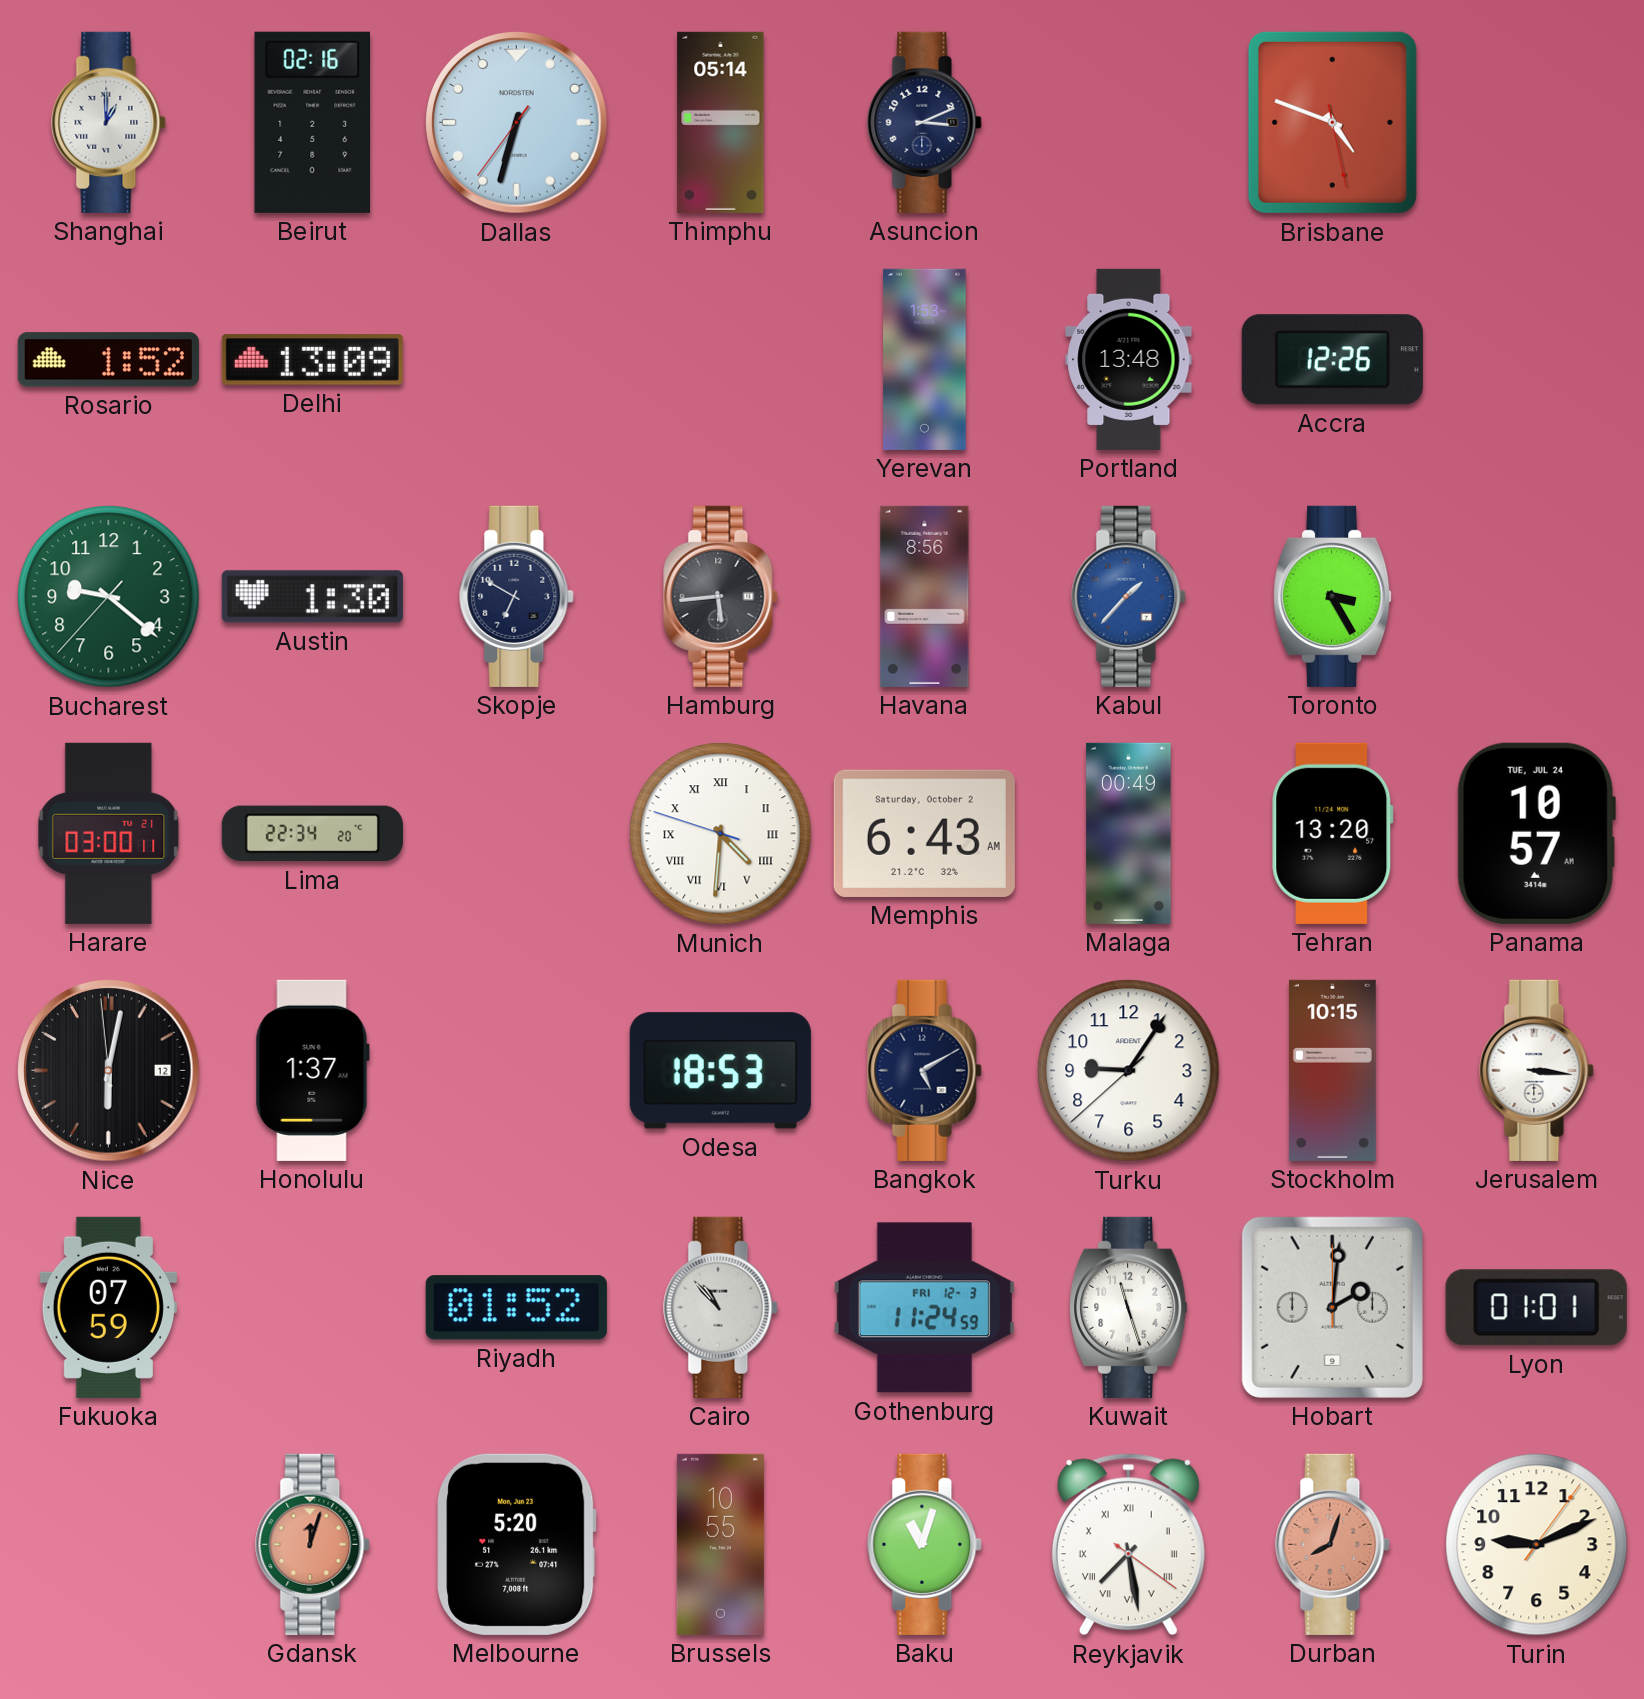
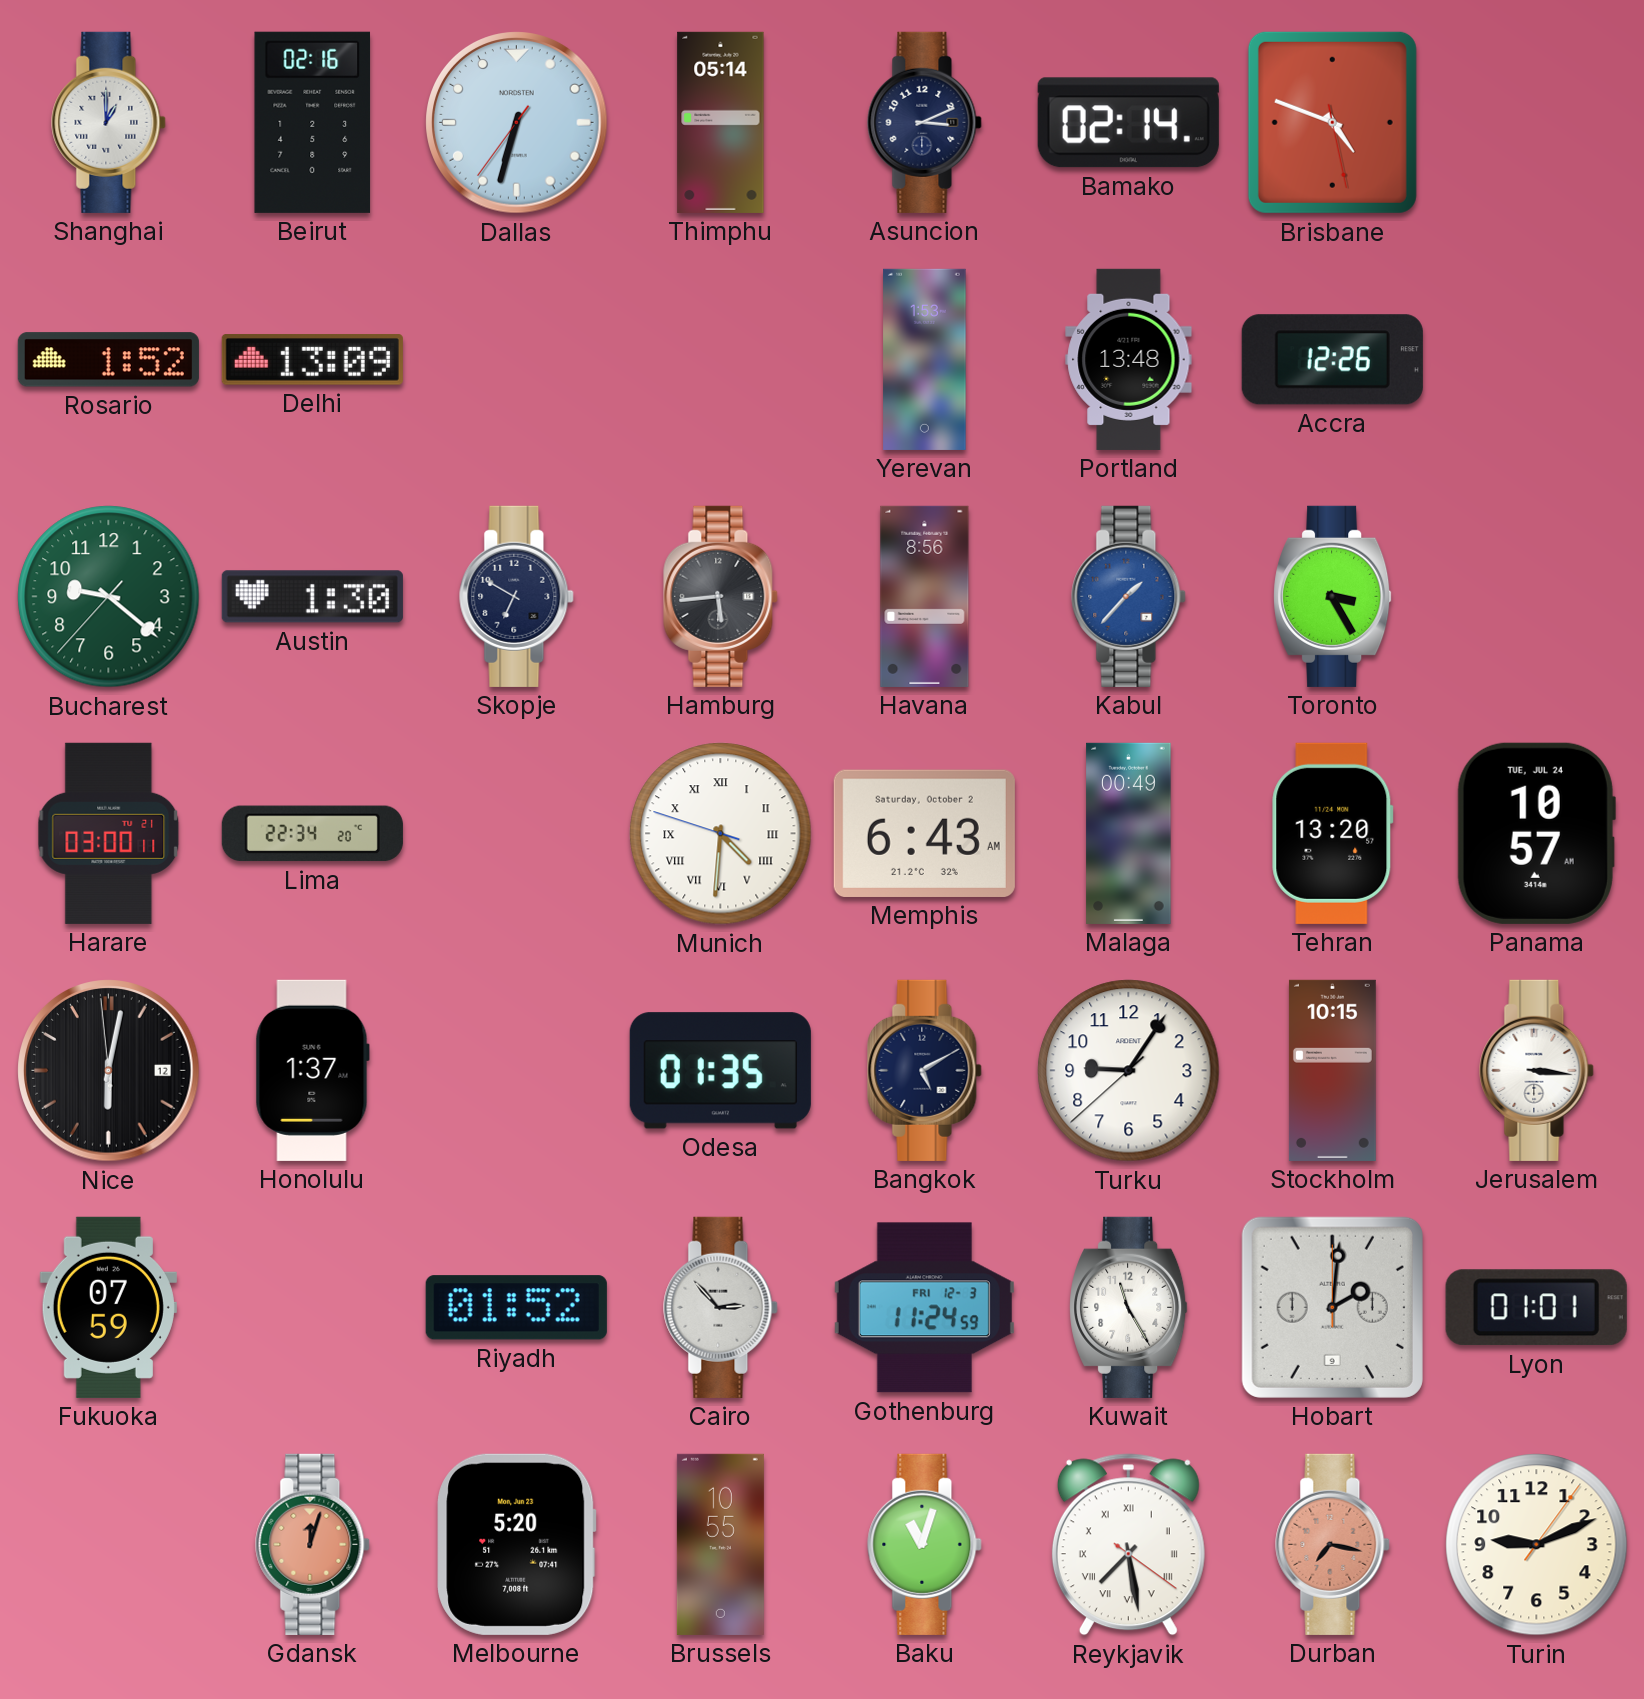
Bamako: none -> 02:14
Odesa: 18:53 -> 01:35
Cairo: 10:53 -> 2:53
Kuwait: 11:27 -> 11:25
Durban: 8:03 -> 7:17
